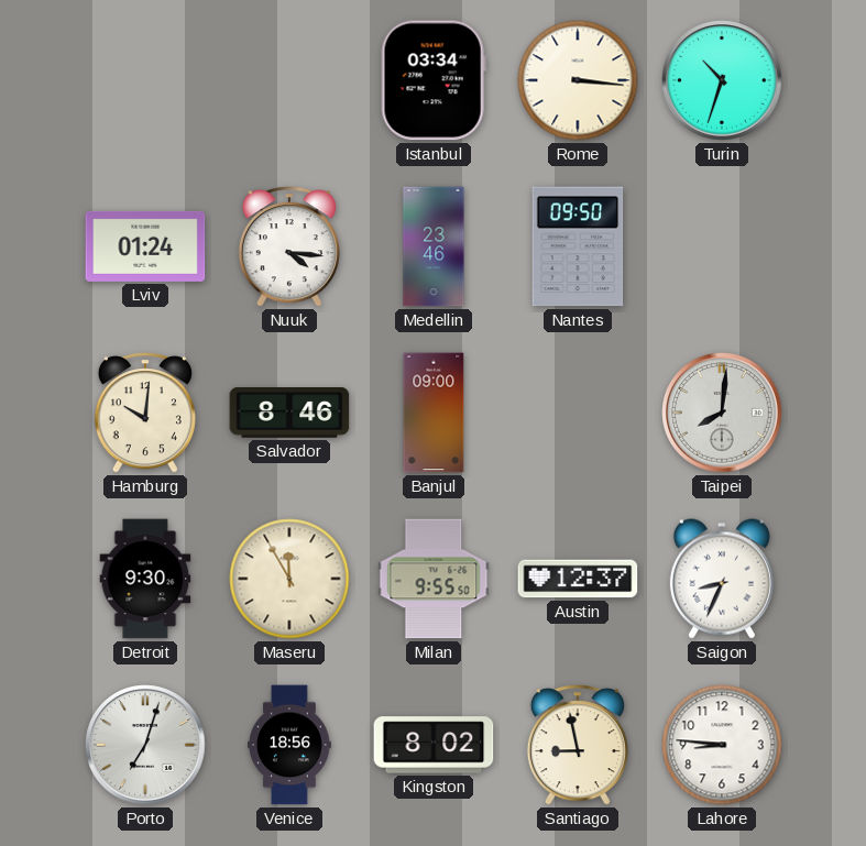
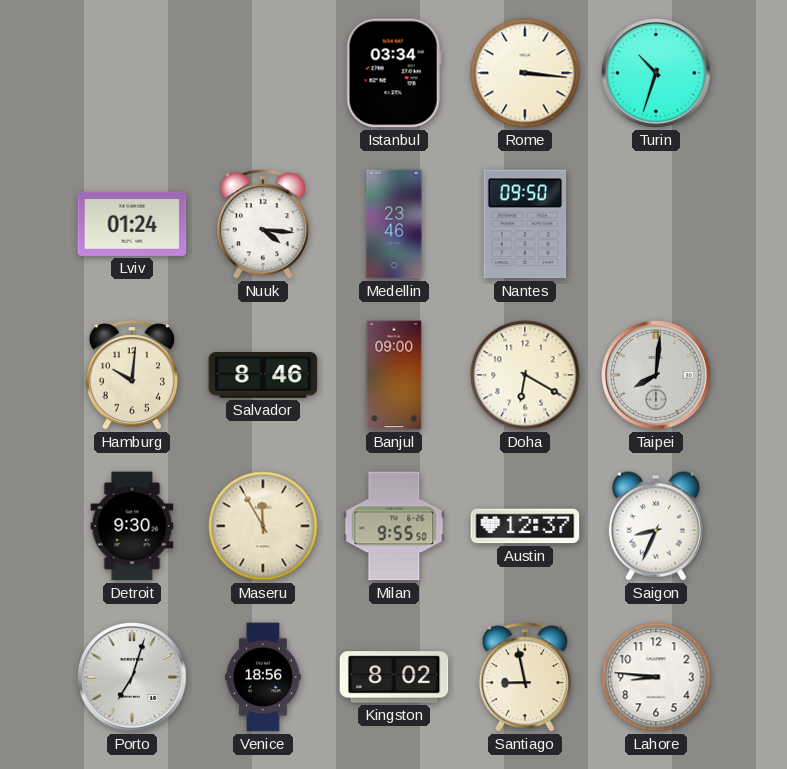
Doha: none -> 6:20
